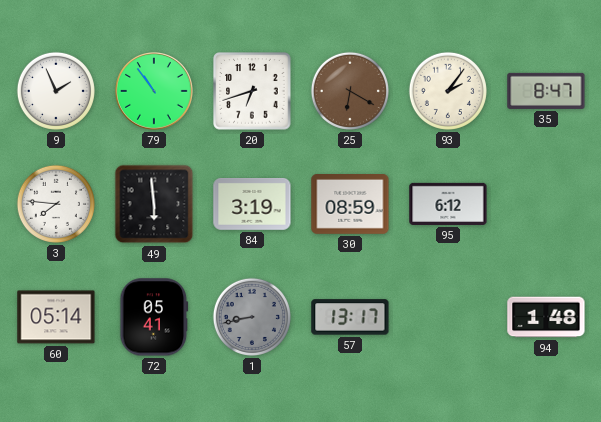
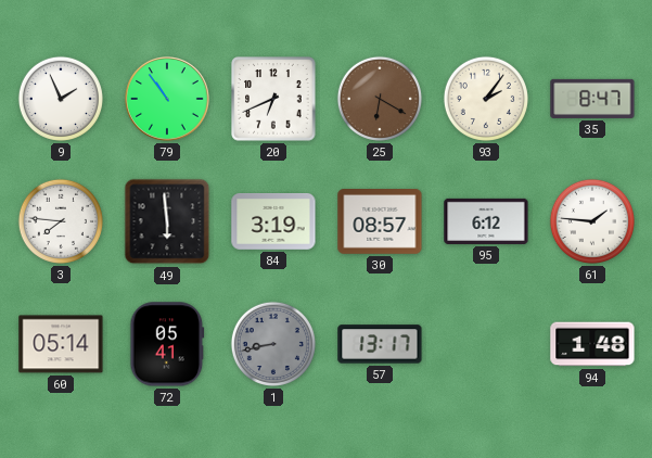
20: 6:42 -> 6:41
30: 08:59 -> 08:57
61: none -> 1:46
